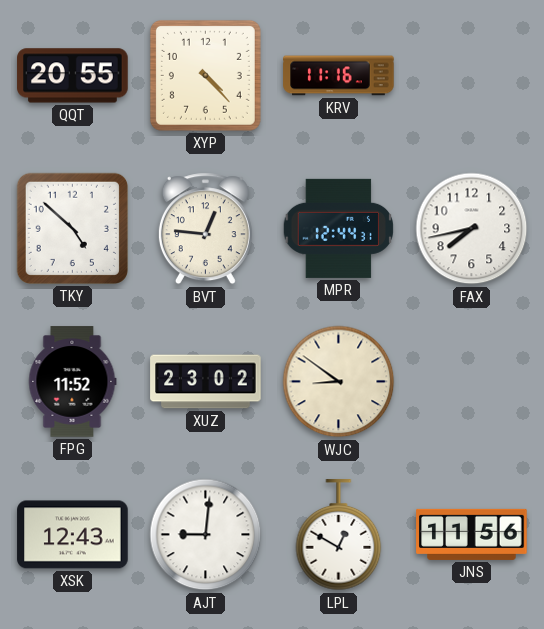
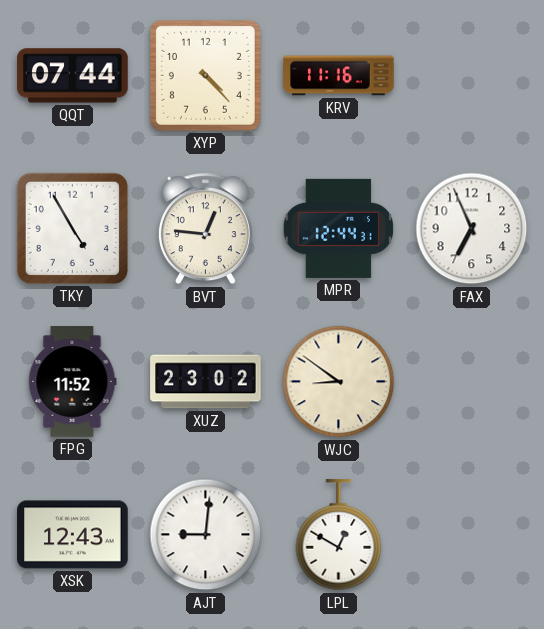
QQT: 20:55 -> 07:44
TKY: 4:52 -> 4:55
FAX: 7:43 -> 6:56
JNS: 11:56 -> none
